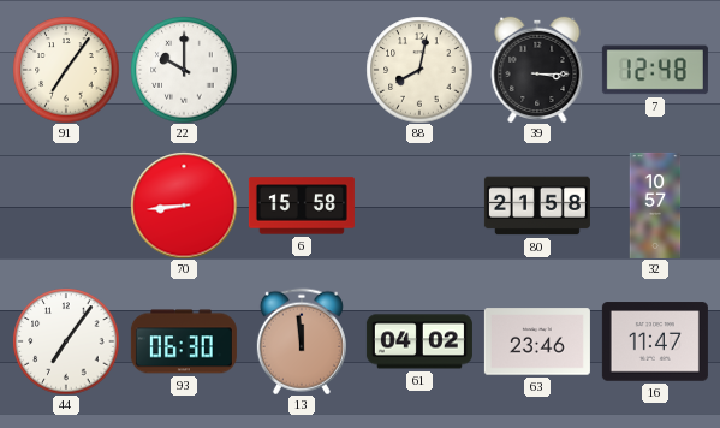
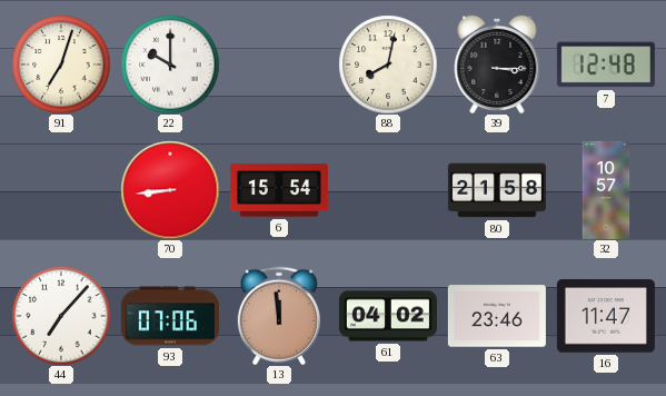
91: 7:06 -> 7:03
6: 15:58 -> 15:54
44: 7:06 -> 7:07
93: 06:30 -> 07:06
